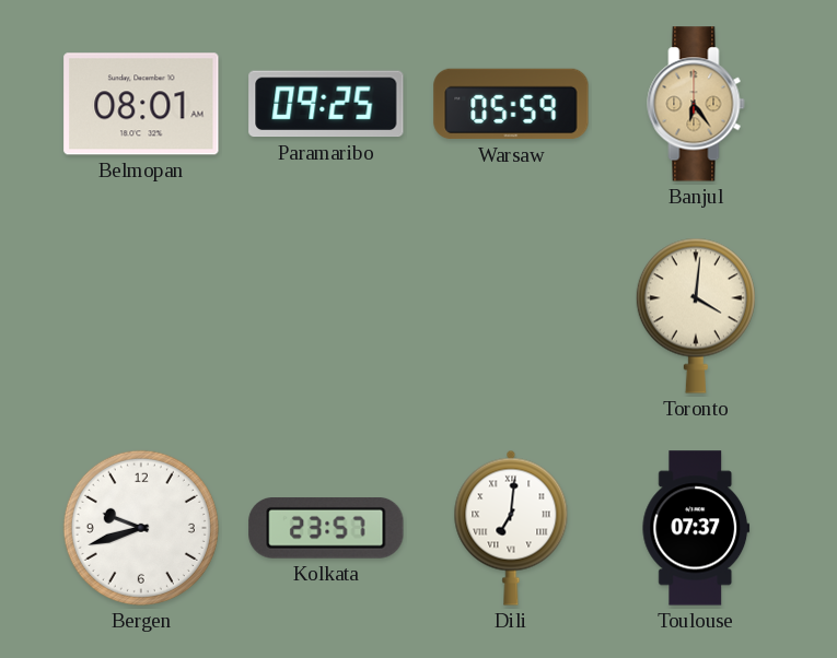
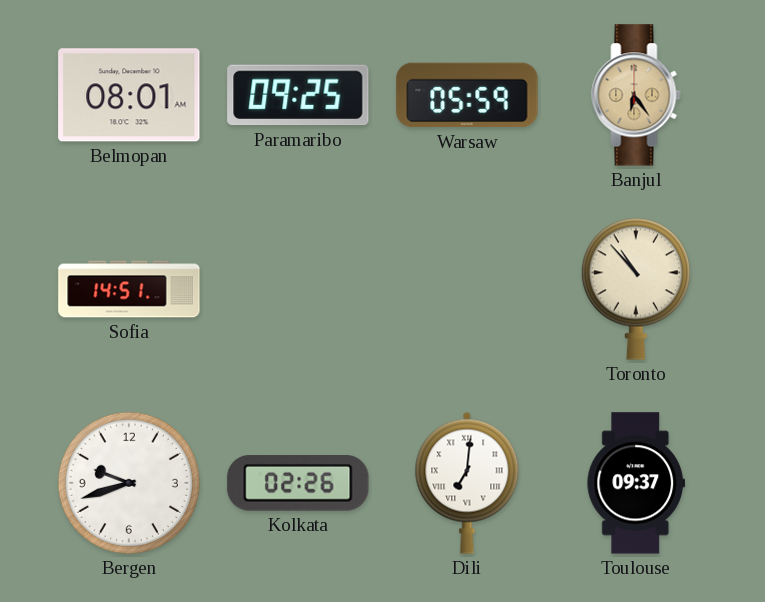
Sofia: none -> 14:51
Toronto: 4:01 -> 10:53
Kolkata: 23:57 -> 02:26
Toulouse: 07:37 -> 09:37
